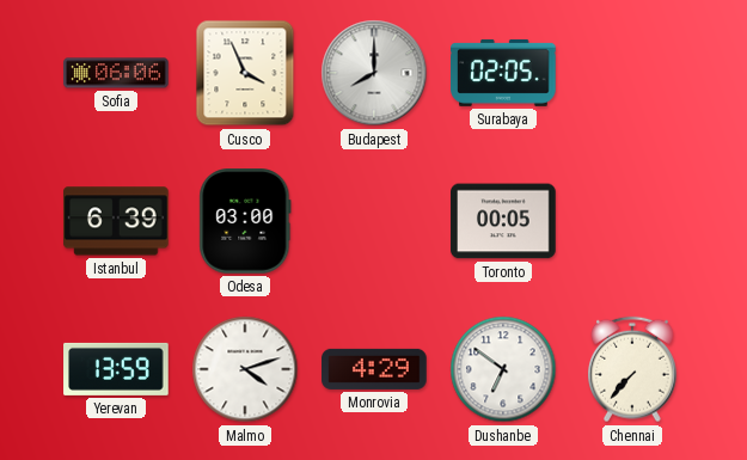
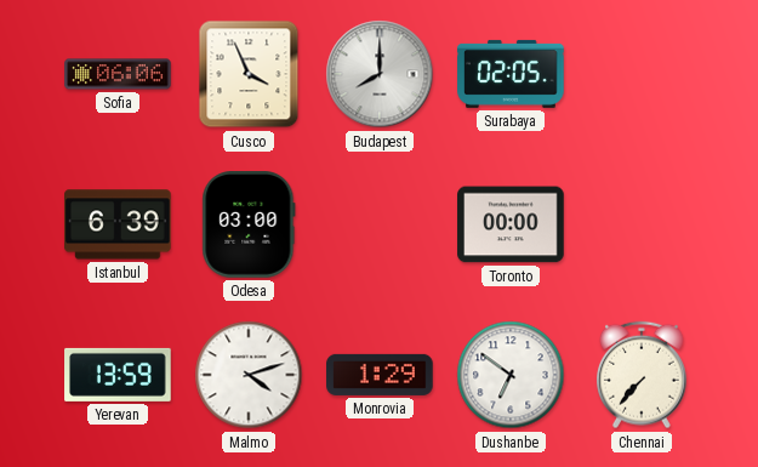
Toronto: 00:05 -> 00:00
Monrovia: 4:29 -> 1:29
